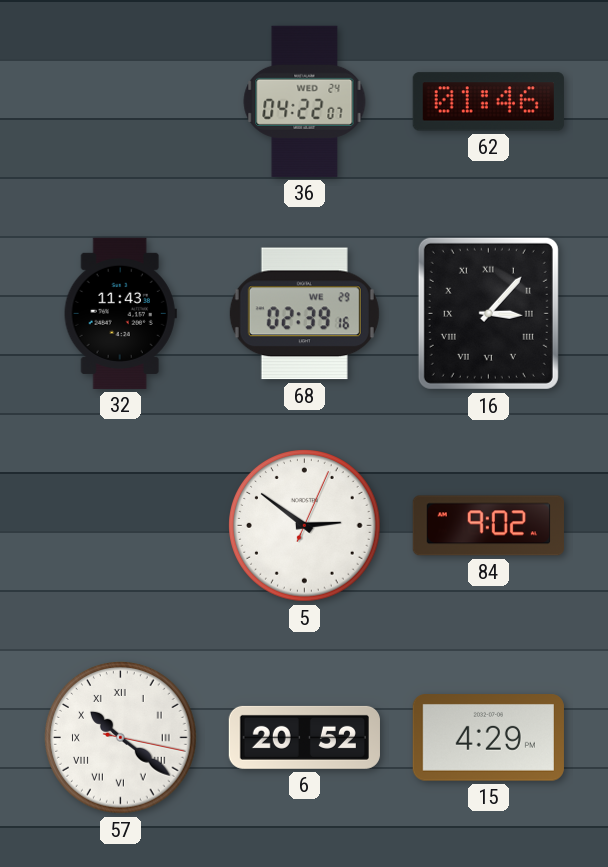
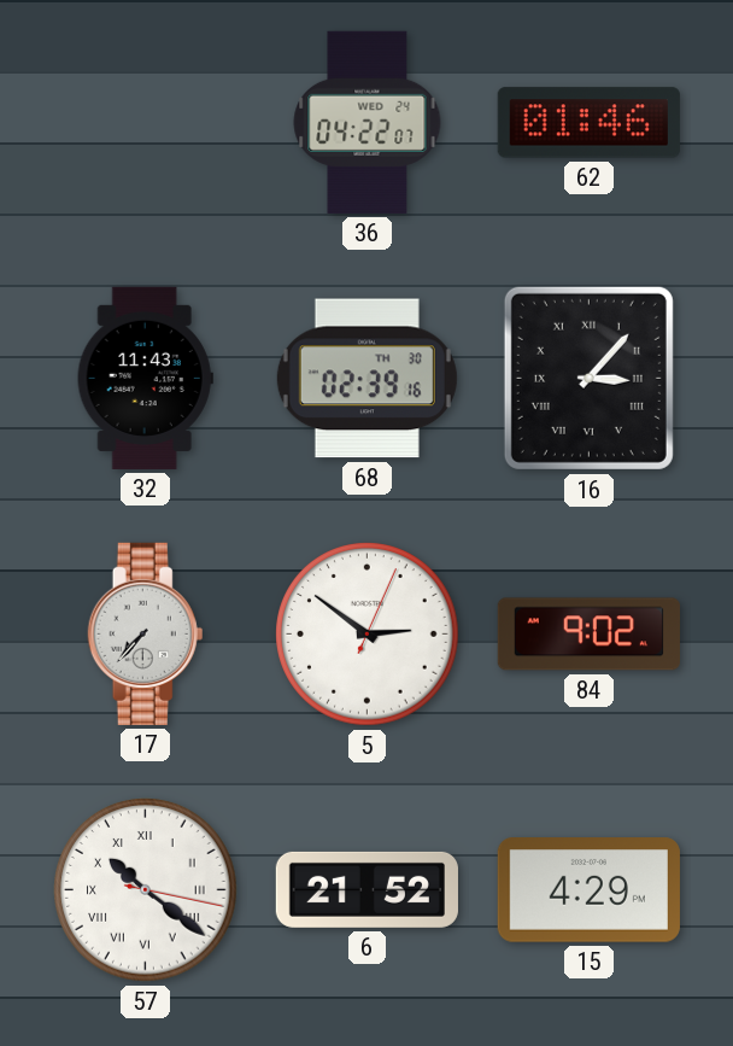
68 date: WE 29 -> TH 30
17: none -> 7:37
6: 20:52 -> 21:52
